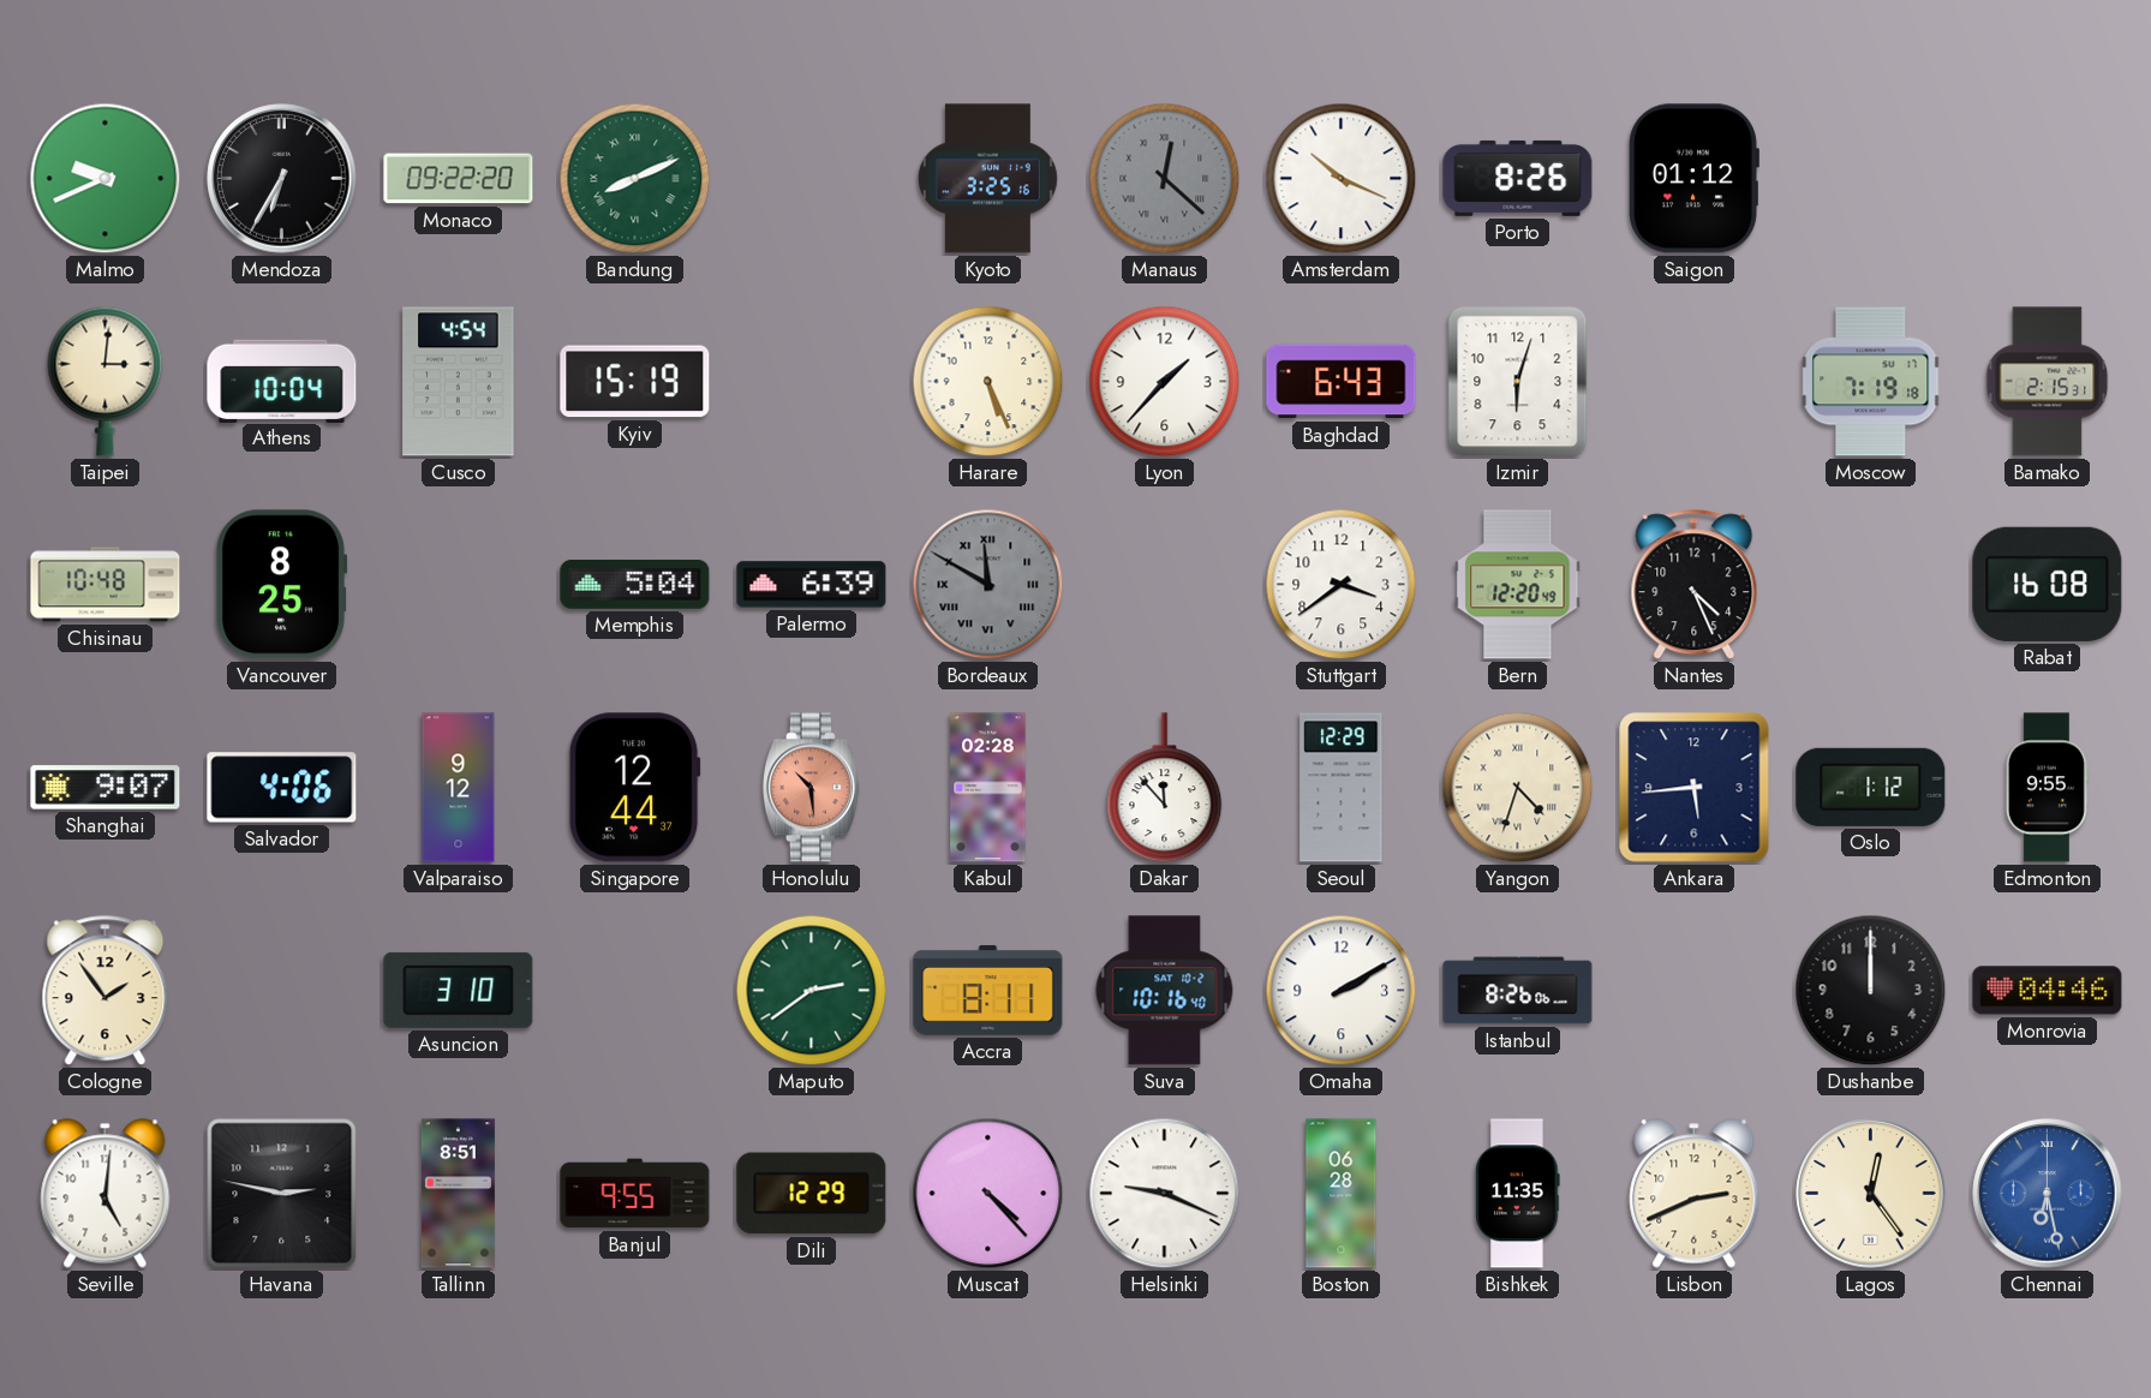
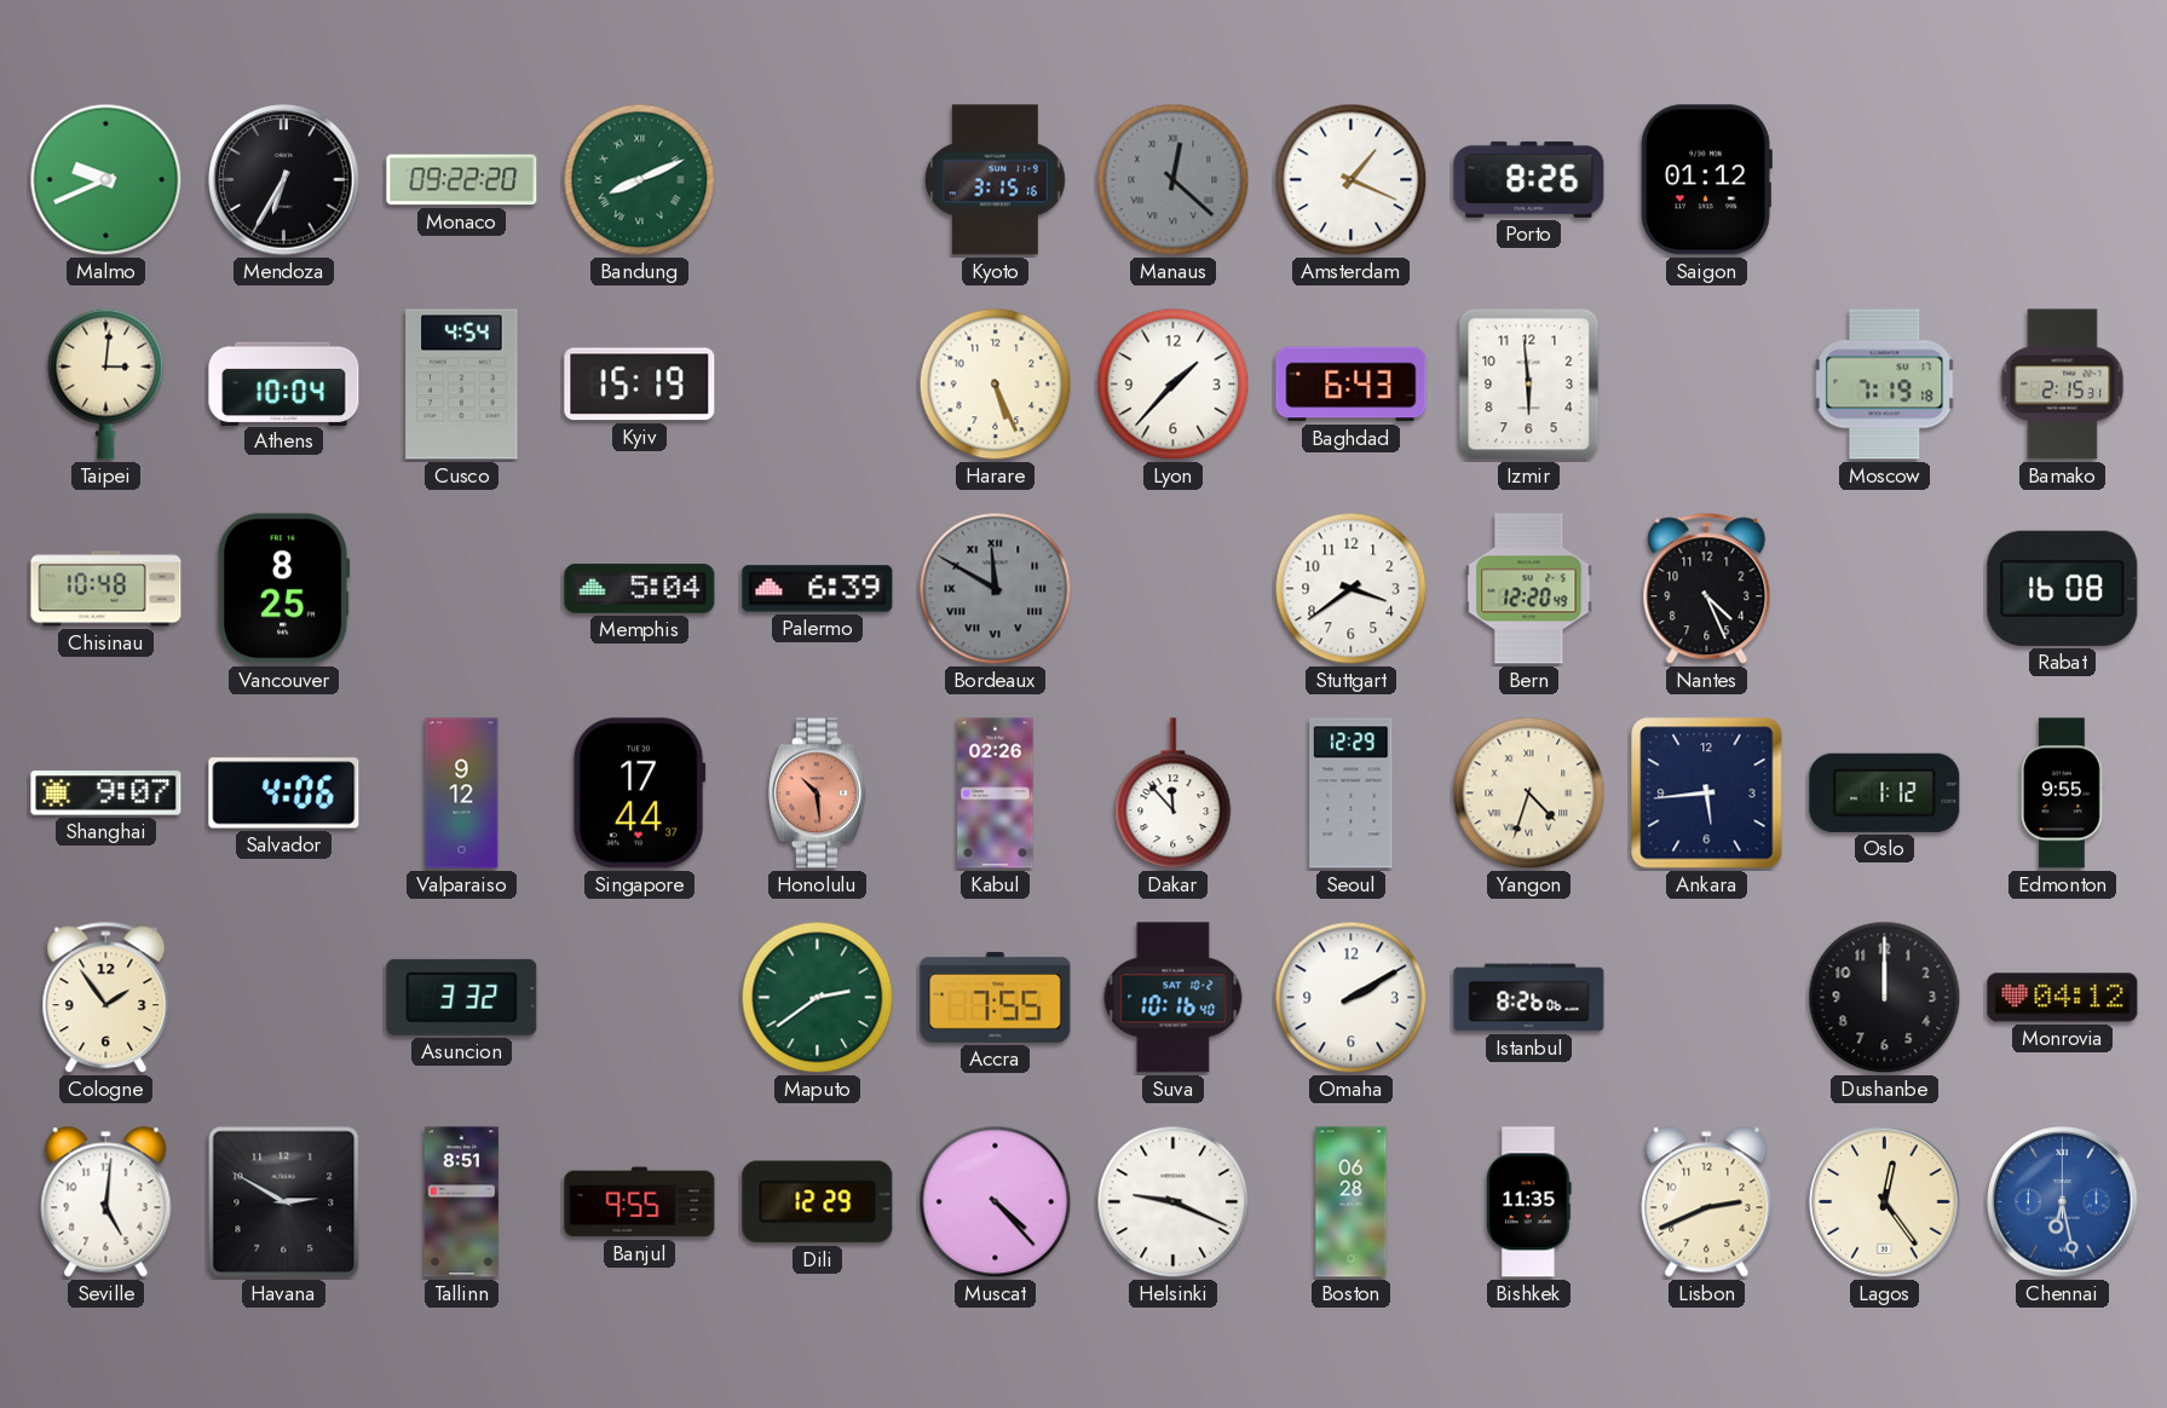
Kyoto: 3:25 -> 3:15
Amsterdam: 10:19 -> 1:19
Izmir: 6:03 -> 5:59
Singapore: 12:44 -> 17:44
Kabul: 02:28 -> 02:26
Asuncion: 3:10 -> 3:32
Accra: 8:11 -> 7:55
Monrovia: 04:46 -> 04:12
Havana: 2:47 -> 2:50
